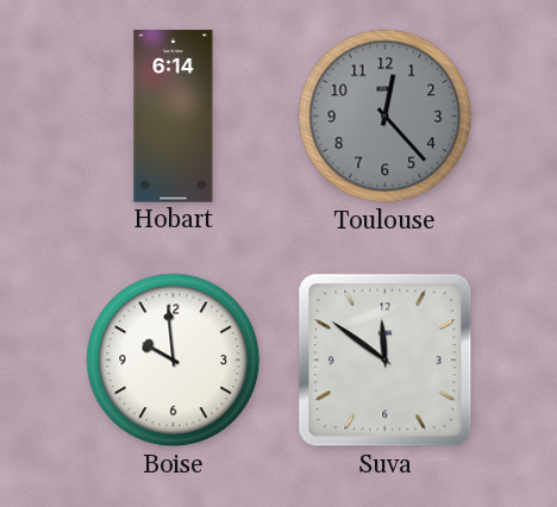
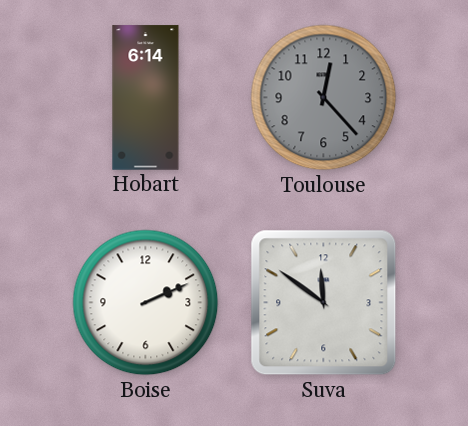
Boise: 9:59 -> 2:11
